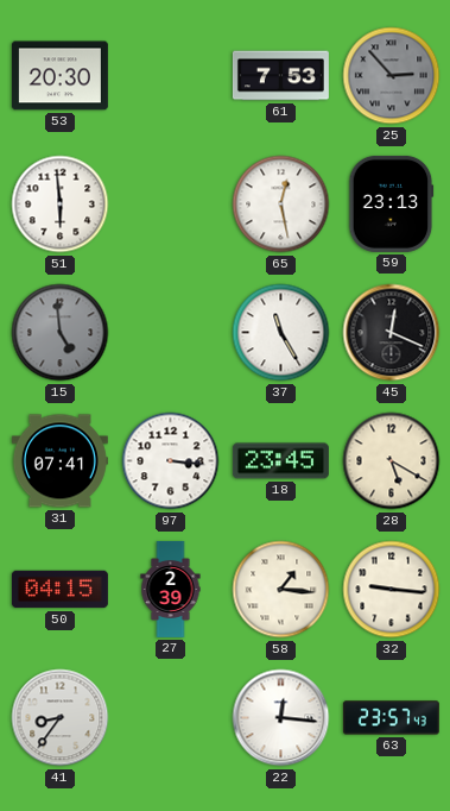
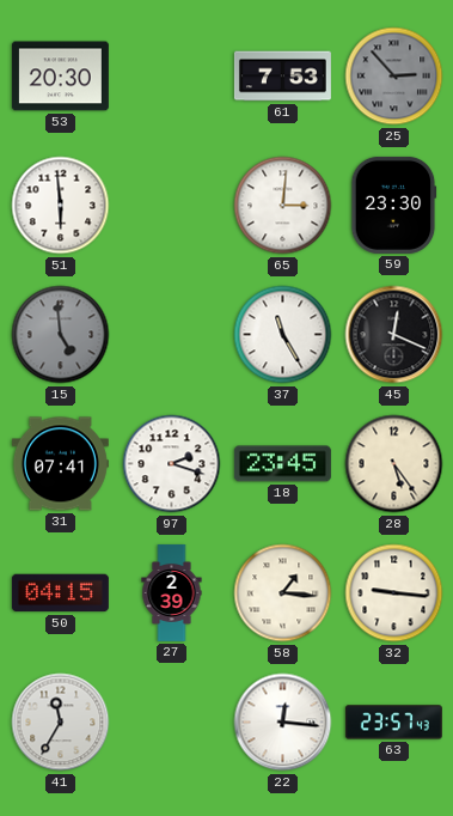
65: 12:28 -> 3:01
59: 23:13 -> 23:30
97: 3:16 -> 2:18
28: 5:20 -> 5:24
41: 8:36 -> 11:35
